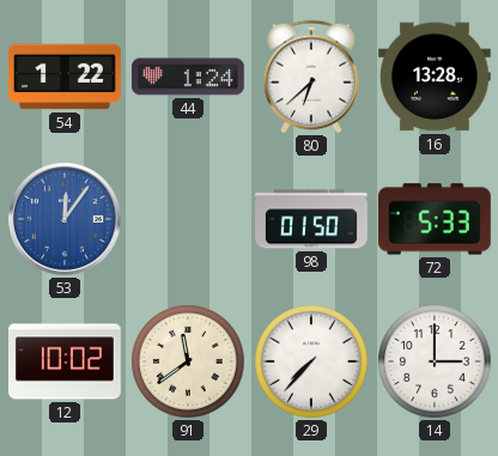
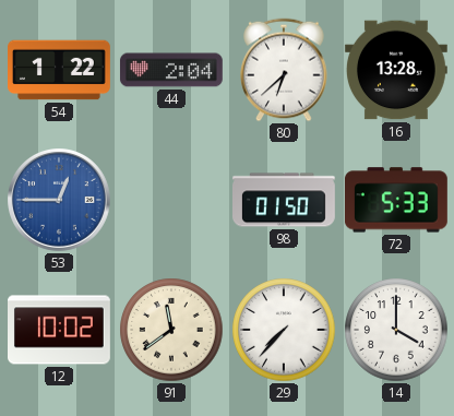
44: 1:24 -> 2:04
53: 12:06 -> 12:45
14: 3:00 -> 4:00
